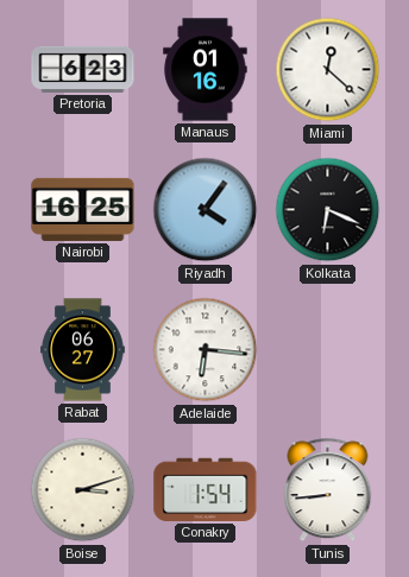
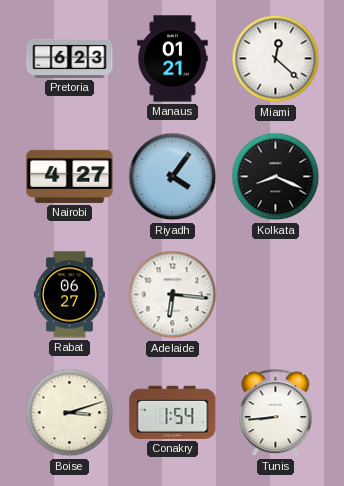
Manaus: 01:16 -> 01:21
Nairobi: 16:25 -> 4:27
Kolkata: 6:19 -> 8:19
